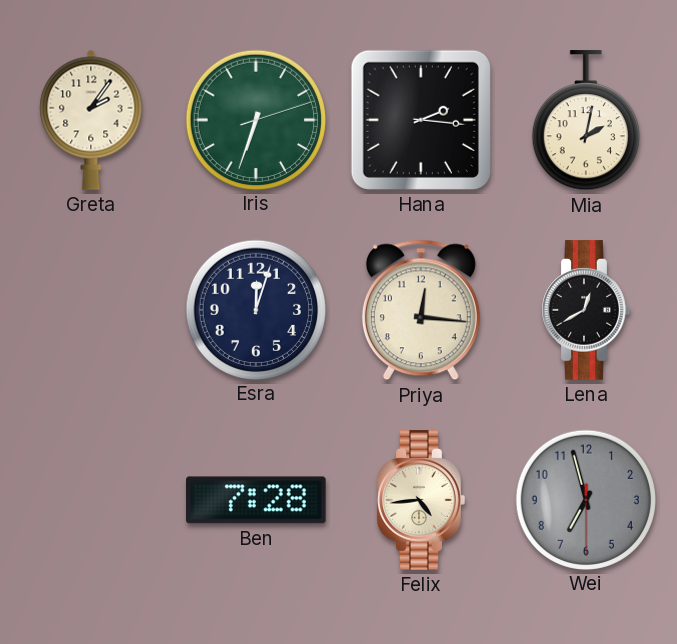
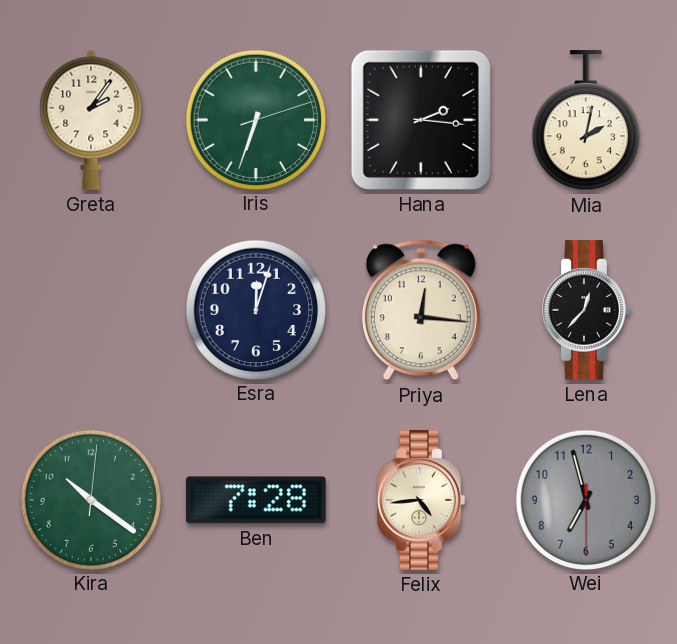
Lena: 12:40 -> 12:37
Kira: none -> 10:21
